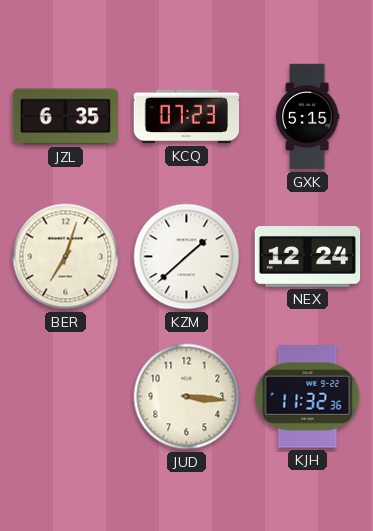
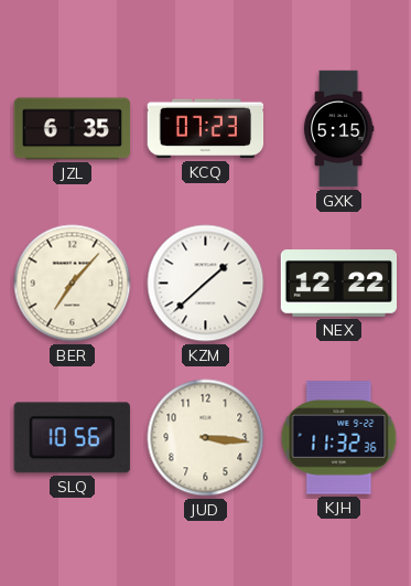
BER: 7:03 -> 7:07
NEX: 12:24 -> 12:22
SLQ: none -> 10:56
